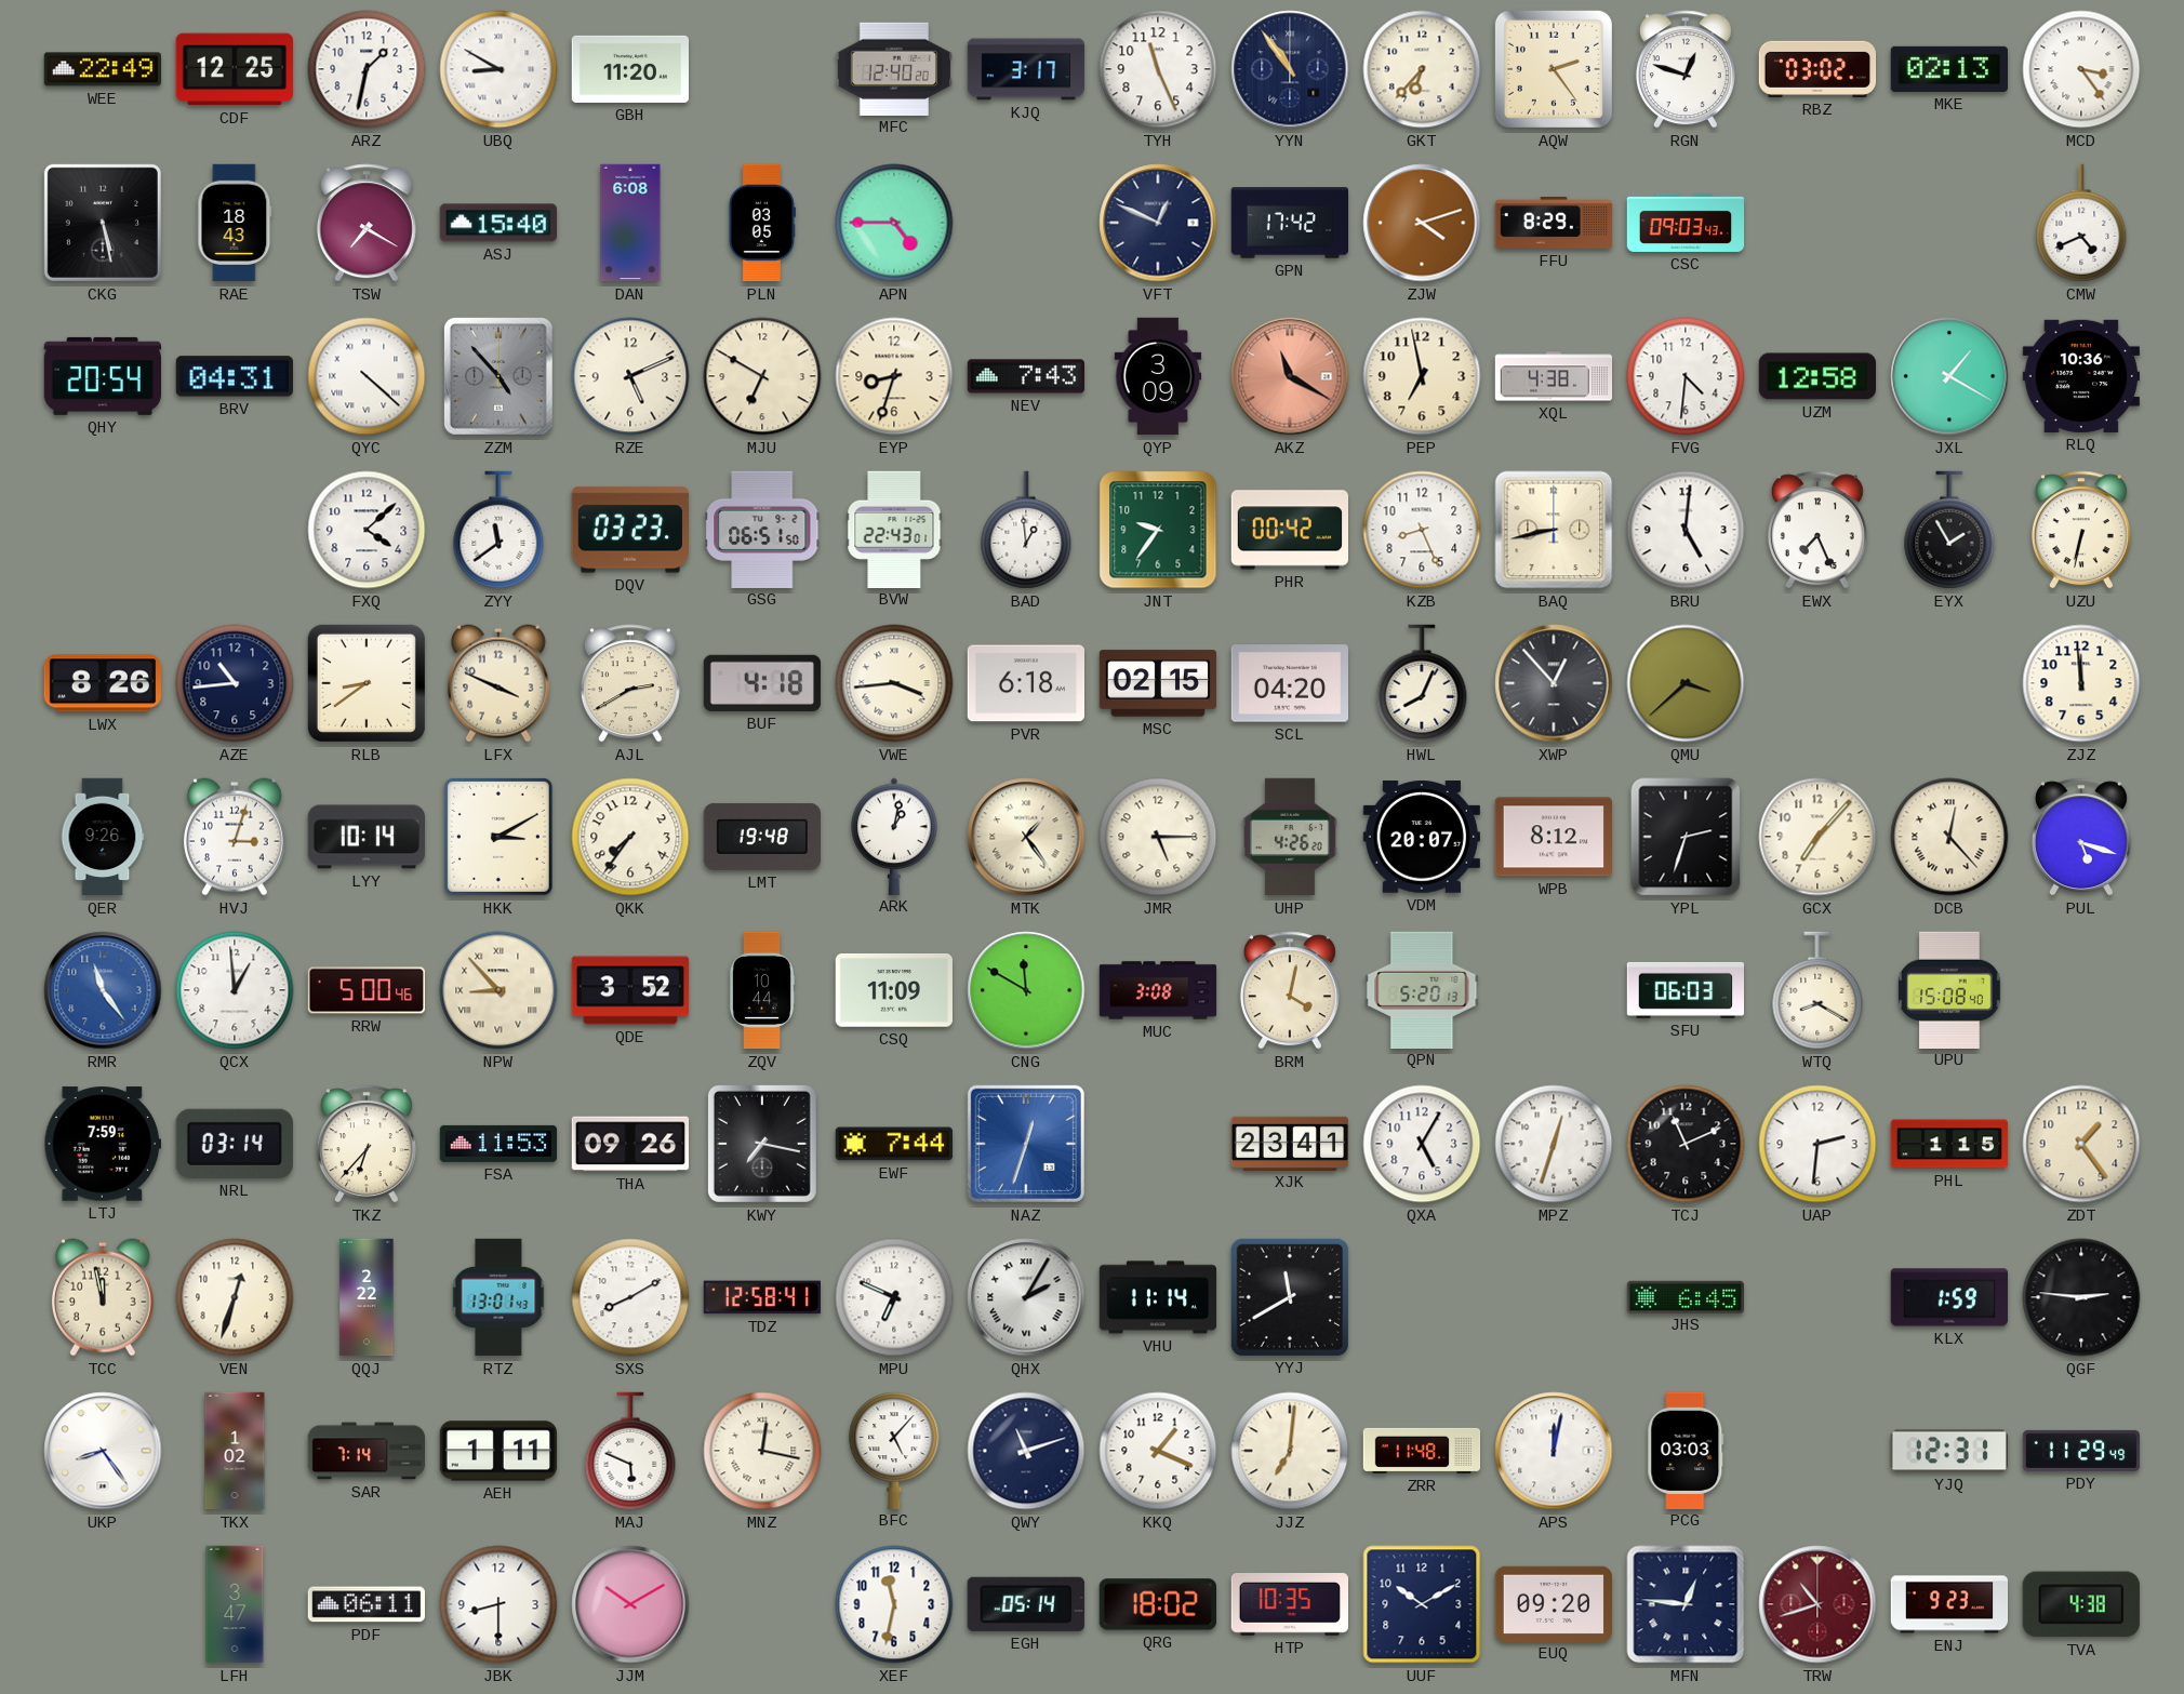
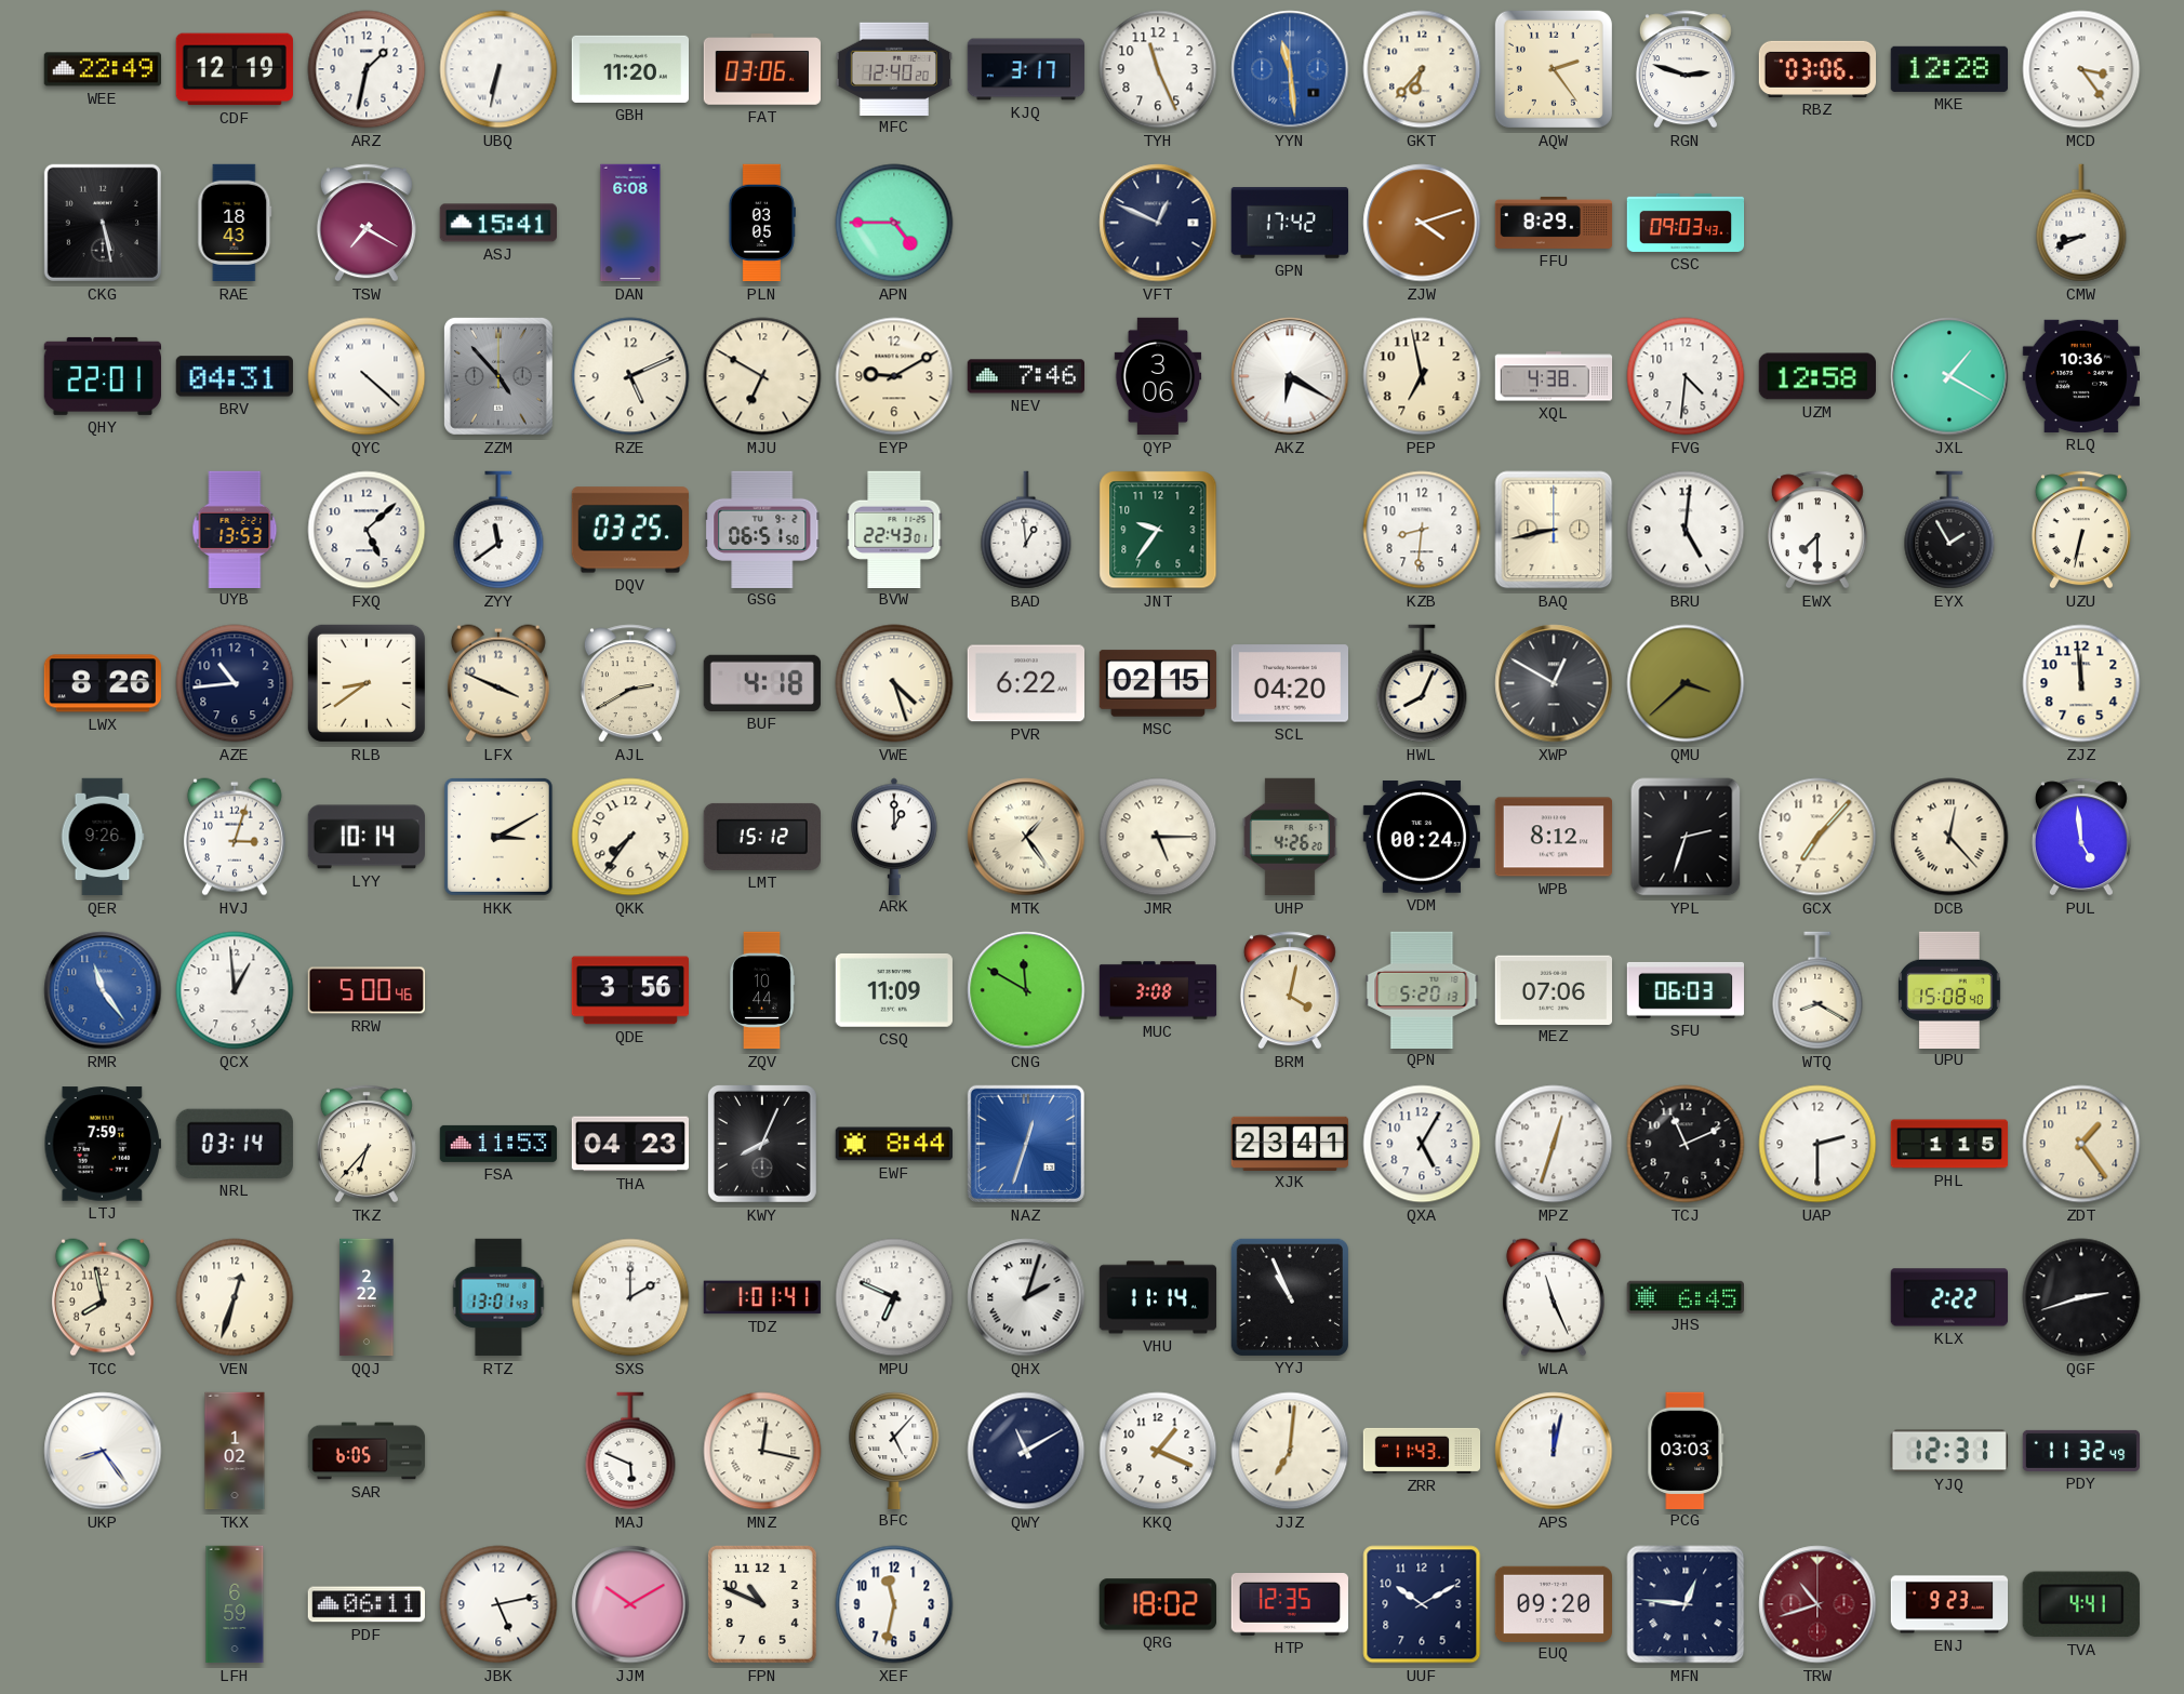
CDF: 12:25 -> 12:19
UBQ: 8:50 -> 6:32
FAT: none -> 03:06
YYN: 10:54 -> 11:29
YYN dial: navy -> blue
RGN: 12:48 -> 2:48
RBZ: 03:02 -> 03:06
MKE: 02:13 -> 12:28
ASJ: 15:40 -> 15:41
CMW: 4:41 -> 8:41
QHY: 20:54 -> 22:01
EYP: 8:33 -> 9:10
NEV: 7:43 -> 7:46
QYP: 3:09 -> 3:06
AKZ: 11:20 -> 6:20
AKZ dial: salmon -> white
UYB: none -> 13:53
FXQ: 4:08 -> 5:08
DQV: 03:23 -> 03:25
PHR: 00:42 -> none
KZB: 8:26 -> 8:31
EWX: 7:26 -> 7:30
VWE: 3:44 -> 4:27
PVR: 6:18 -> 6:22
XWP: 12:53 -> 12:50
LMT: 19:48 -> 15:12
ARK: 1:02 -> 1:00
VDM: 20:07 -> 00:24
PUL: 5:18 -> 4:59
NPW: 8:53 -> none
QDE: 3:52 -> 3:56
MEZ: none -> 07:06
THA: 09:26 -> 04:23
KWY: 7:17 -> 8:04
EWF: 7:44 -> 8:44
UAP: 2:31 -> 2:30
TCC: 11:58 -> 7:58
SXS: 8:10 -> 2:00
TDZ: 12:58 -> 1:01
QHX: 2:05 -> 2:03
YYJ: 11:40 -> 10:56
WLA: none -> 11:26
KLX: 1:59 -> 2:22
QGF: 2:46 -> 2:42
SAR: 7:14 -> 6:05
AEH: 1:11 -> none
QWY: 11:12 -> 11:10
ZRR: 11:48 -> 11:43
PDY: 11:29 -> 11:32
LFH: 3:47 -> 6:59
JBK: 8:30 -> 5:13
FPN: none -> 10:49
EGH: 05:14 -> none
HTP: 10:35 -> 12:35
TVA: 4:38 -> 4:41
